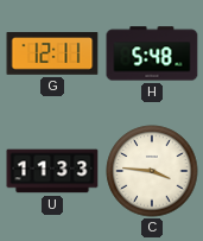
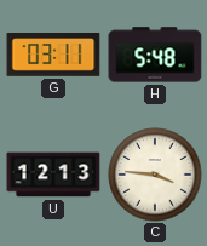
G: 12:11 -> 03:11
U: 11:33 -> 12:13
